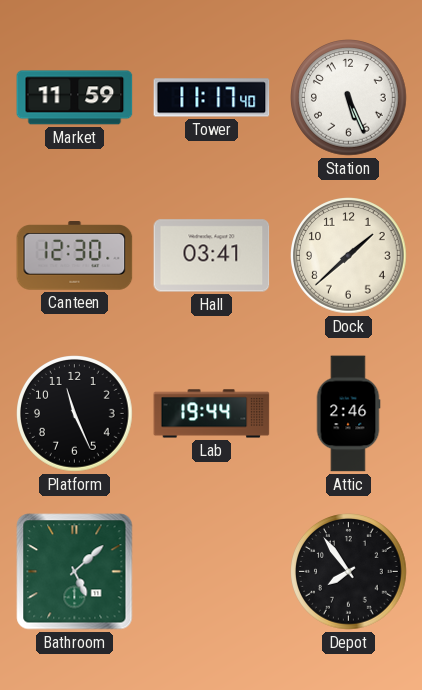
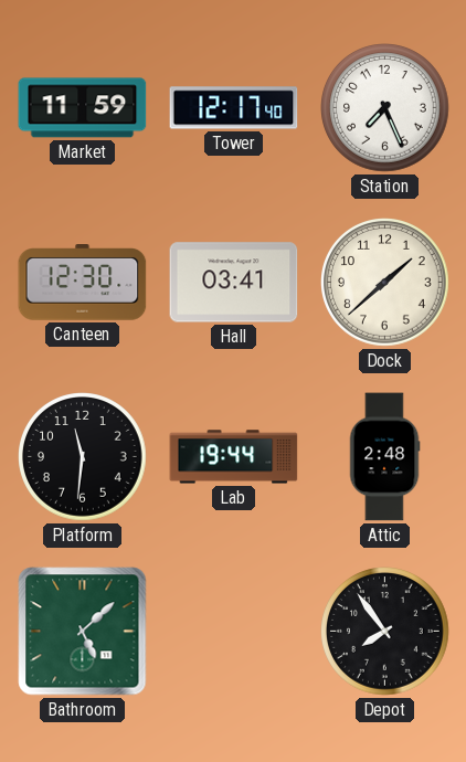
Tower: 11:17 -> 12:17
Station: 5:26 -> 7:26
Platform: 11:26 -> 11:31
Attic: 2:46 -> 2:48
